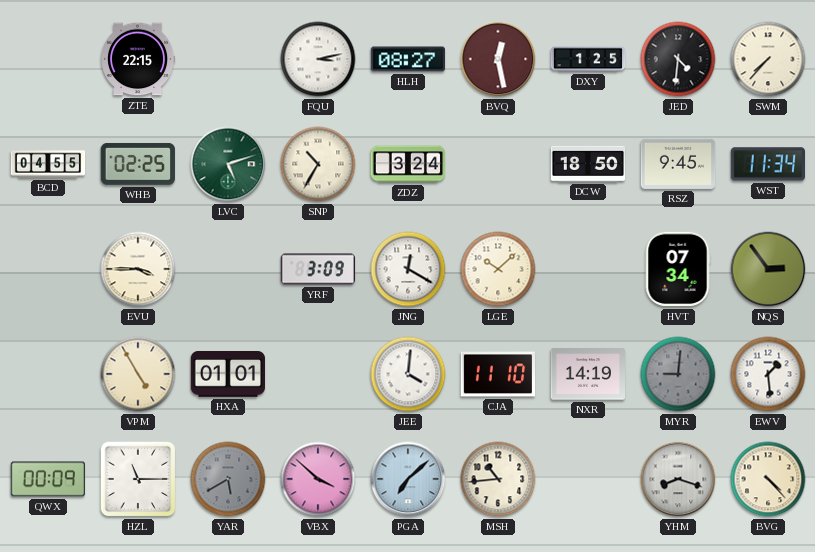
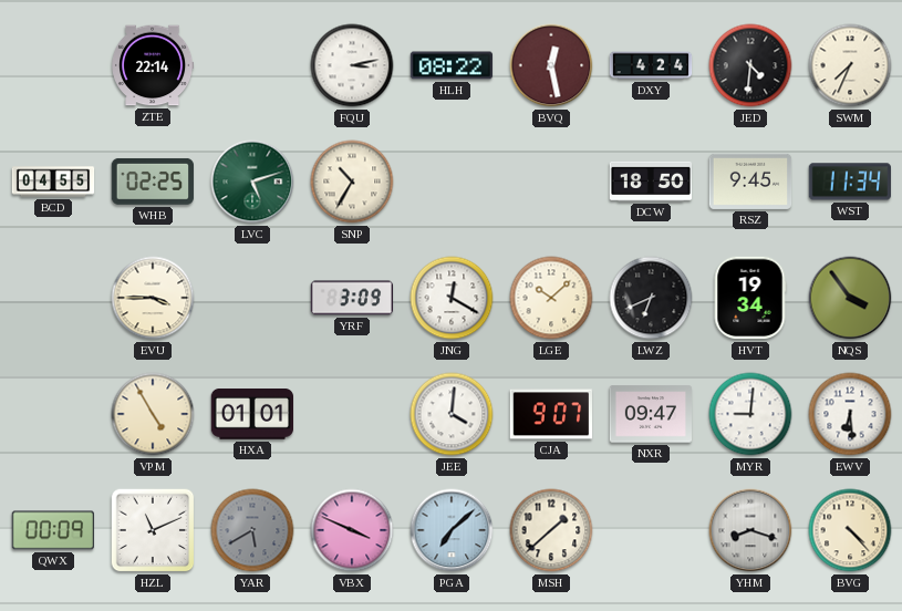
ZTE: 22:15 -> 22:14
HLH: 08:27 -> 08:22
DXY: 1:25 -> 4:24
SWM: 7:37 -> 7:34
ZDZ: 3:24 -> none
LWZ: none -> 6:41
HVT: 07:34 -> 19:34
NQS: 2:54 -> 3:54
CJA: 11:10 -> 9:07
NXR: 14:19 -> 09:47
MYR dial: grey -> white
EWV: 1:29 -> 6:29
HZL: 11:15 -> 11:11
VBX: 3:52 -> 3:49
MSH: 10:44 -> 1:38
